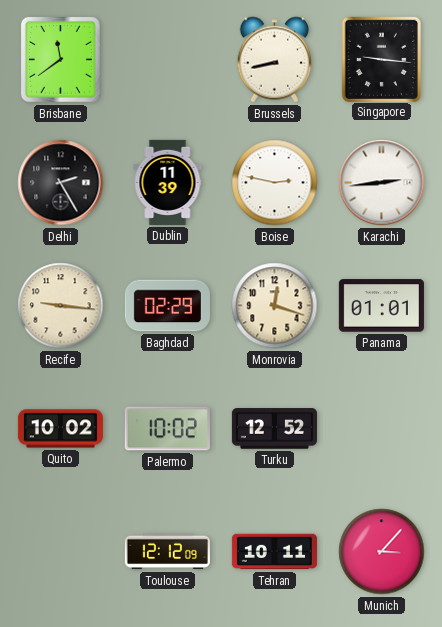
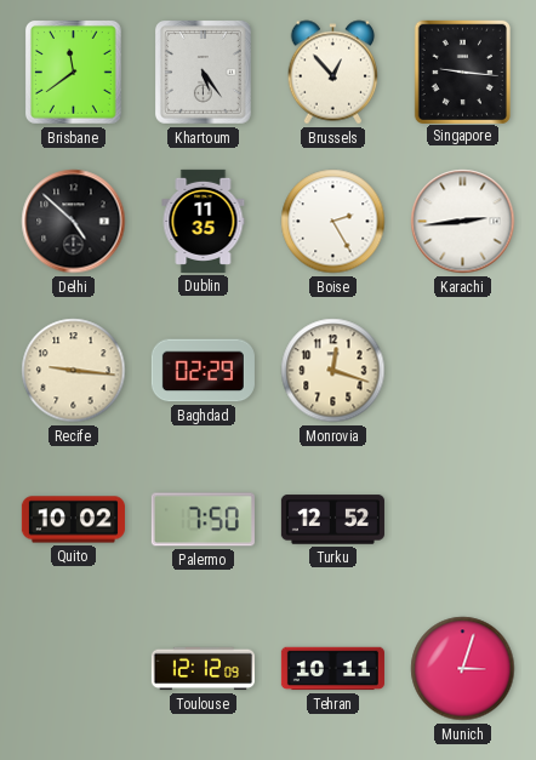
Khartoum: none -> 5:24
Brussels: 8:43 -> 12:53
Delhi: 2:25 -> 4:52
Dublin: 11:39 -> 11:35
Boise: 2:47 -> 2:25
Panama: 01:01 -> none
Palermo: 10:02 -> 7:50
Munich: 3:07 -> 3:03
